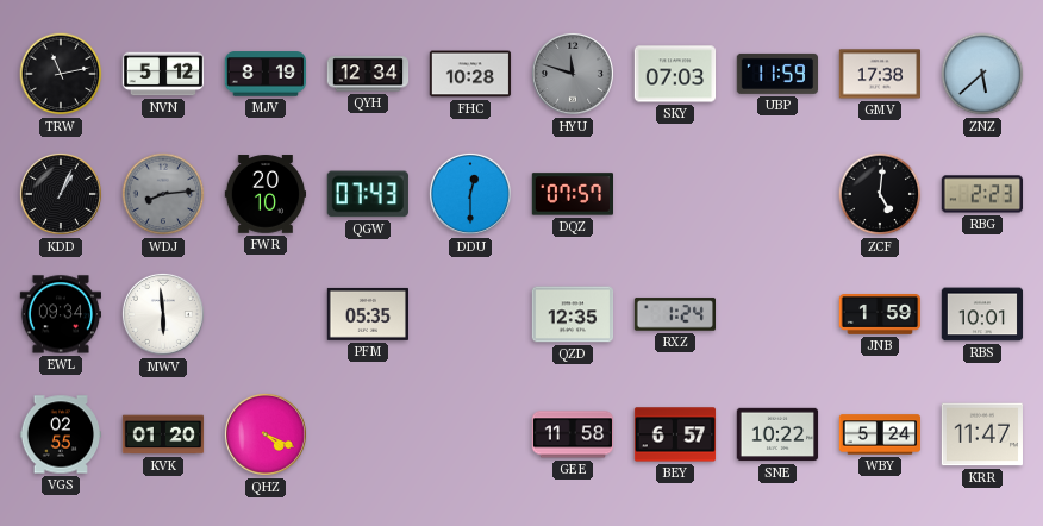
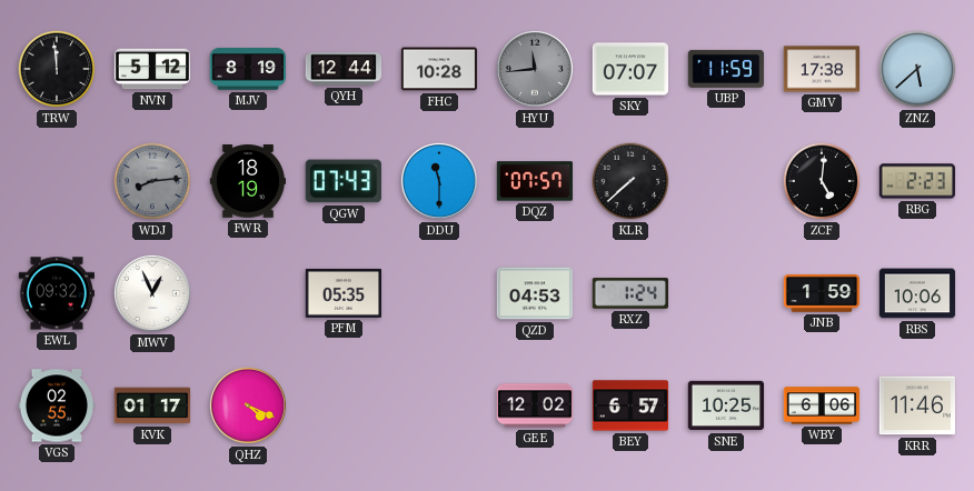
TRW: 11:13 -> 11:59
QYH: 12:34 -> 12:44
HYU: 11:48 -> 11:44
SKY: 07:03 -> 07:07
KDD: 1:04 -> none
FWR: 20:10 -> 18:19
DDU: 12:30 -> 11:30
KLR: none -> 7:38
EWL: 09:34 -> 09:32
MWV: 5:59 -> 12:56
QZD: 12:35 -> 04:53
RBS: 10:01 -> 10:06
KVK: 01:20 -> 01:17
GEE: 11:58 -> 12:02
SNE: 10:22 -> 10:25
WBY: 5:24 -> 6:06
KRR: 11:47 -> 11:46
